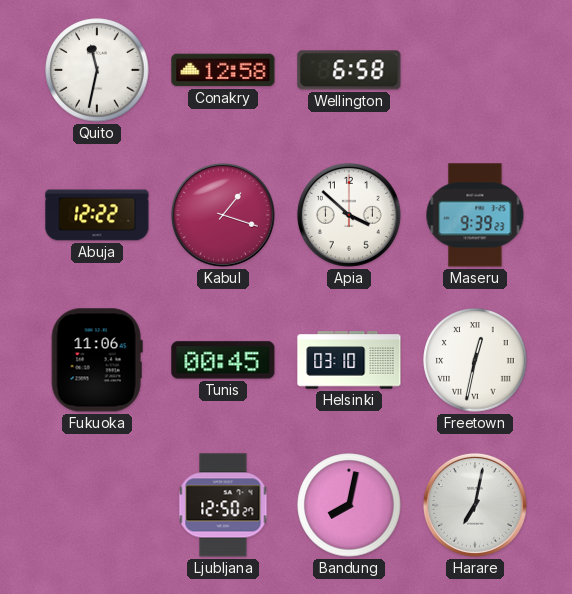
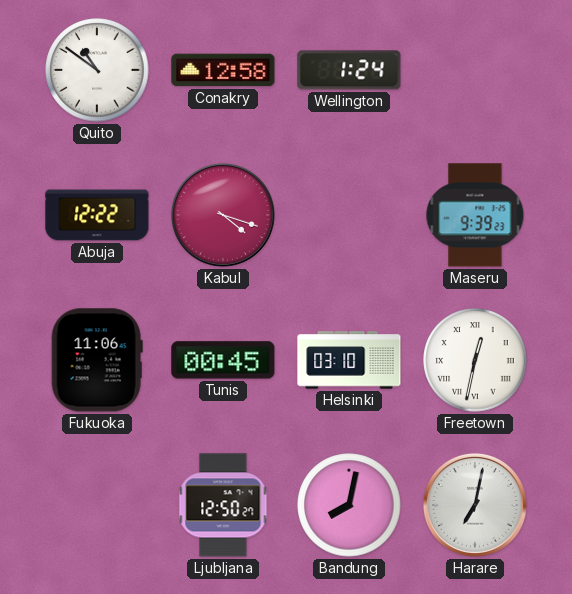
Quito: 11:32 -> 10:51
Wellington: 6:58 -> 1:24
Kabul: 1:18 -> 4:18
Apia: 3:52 -> none
